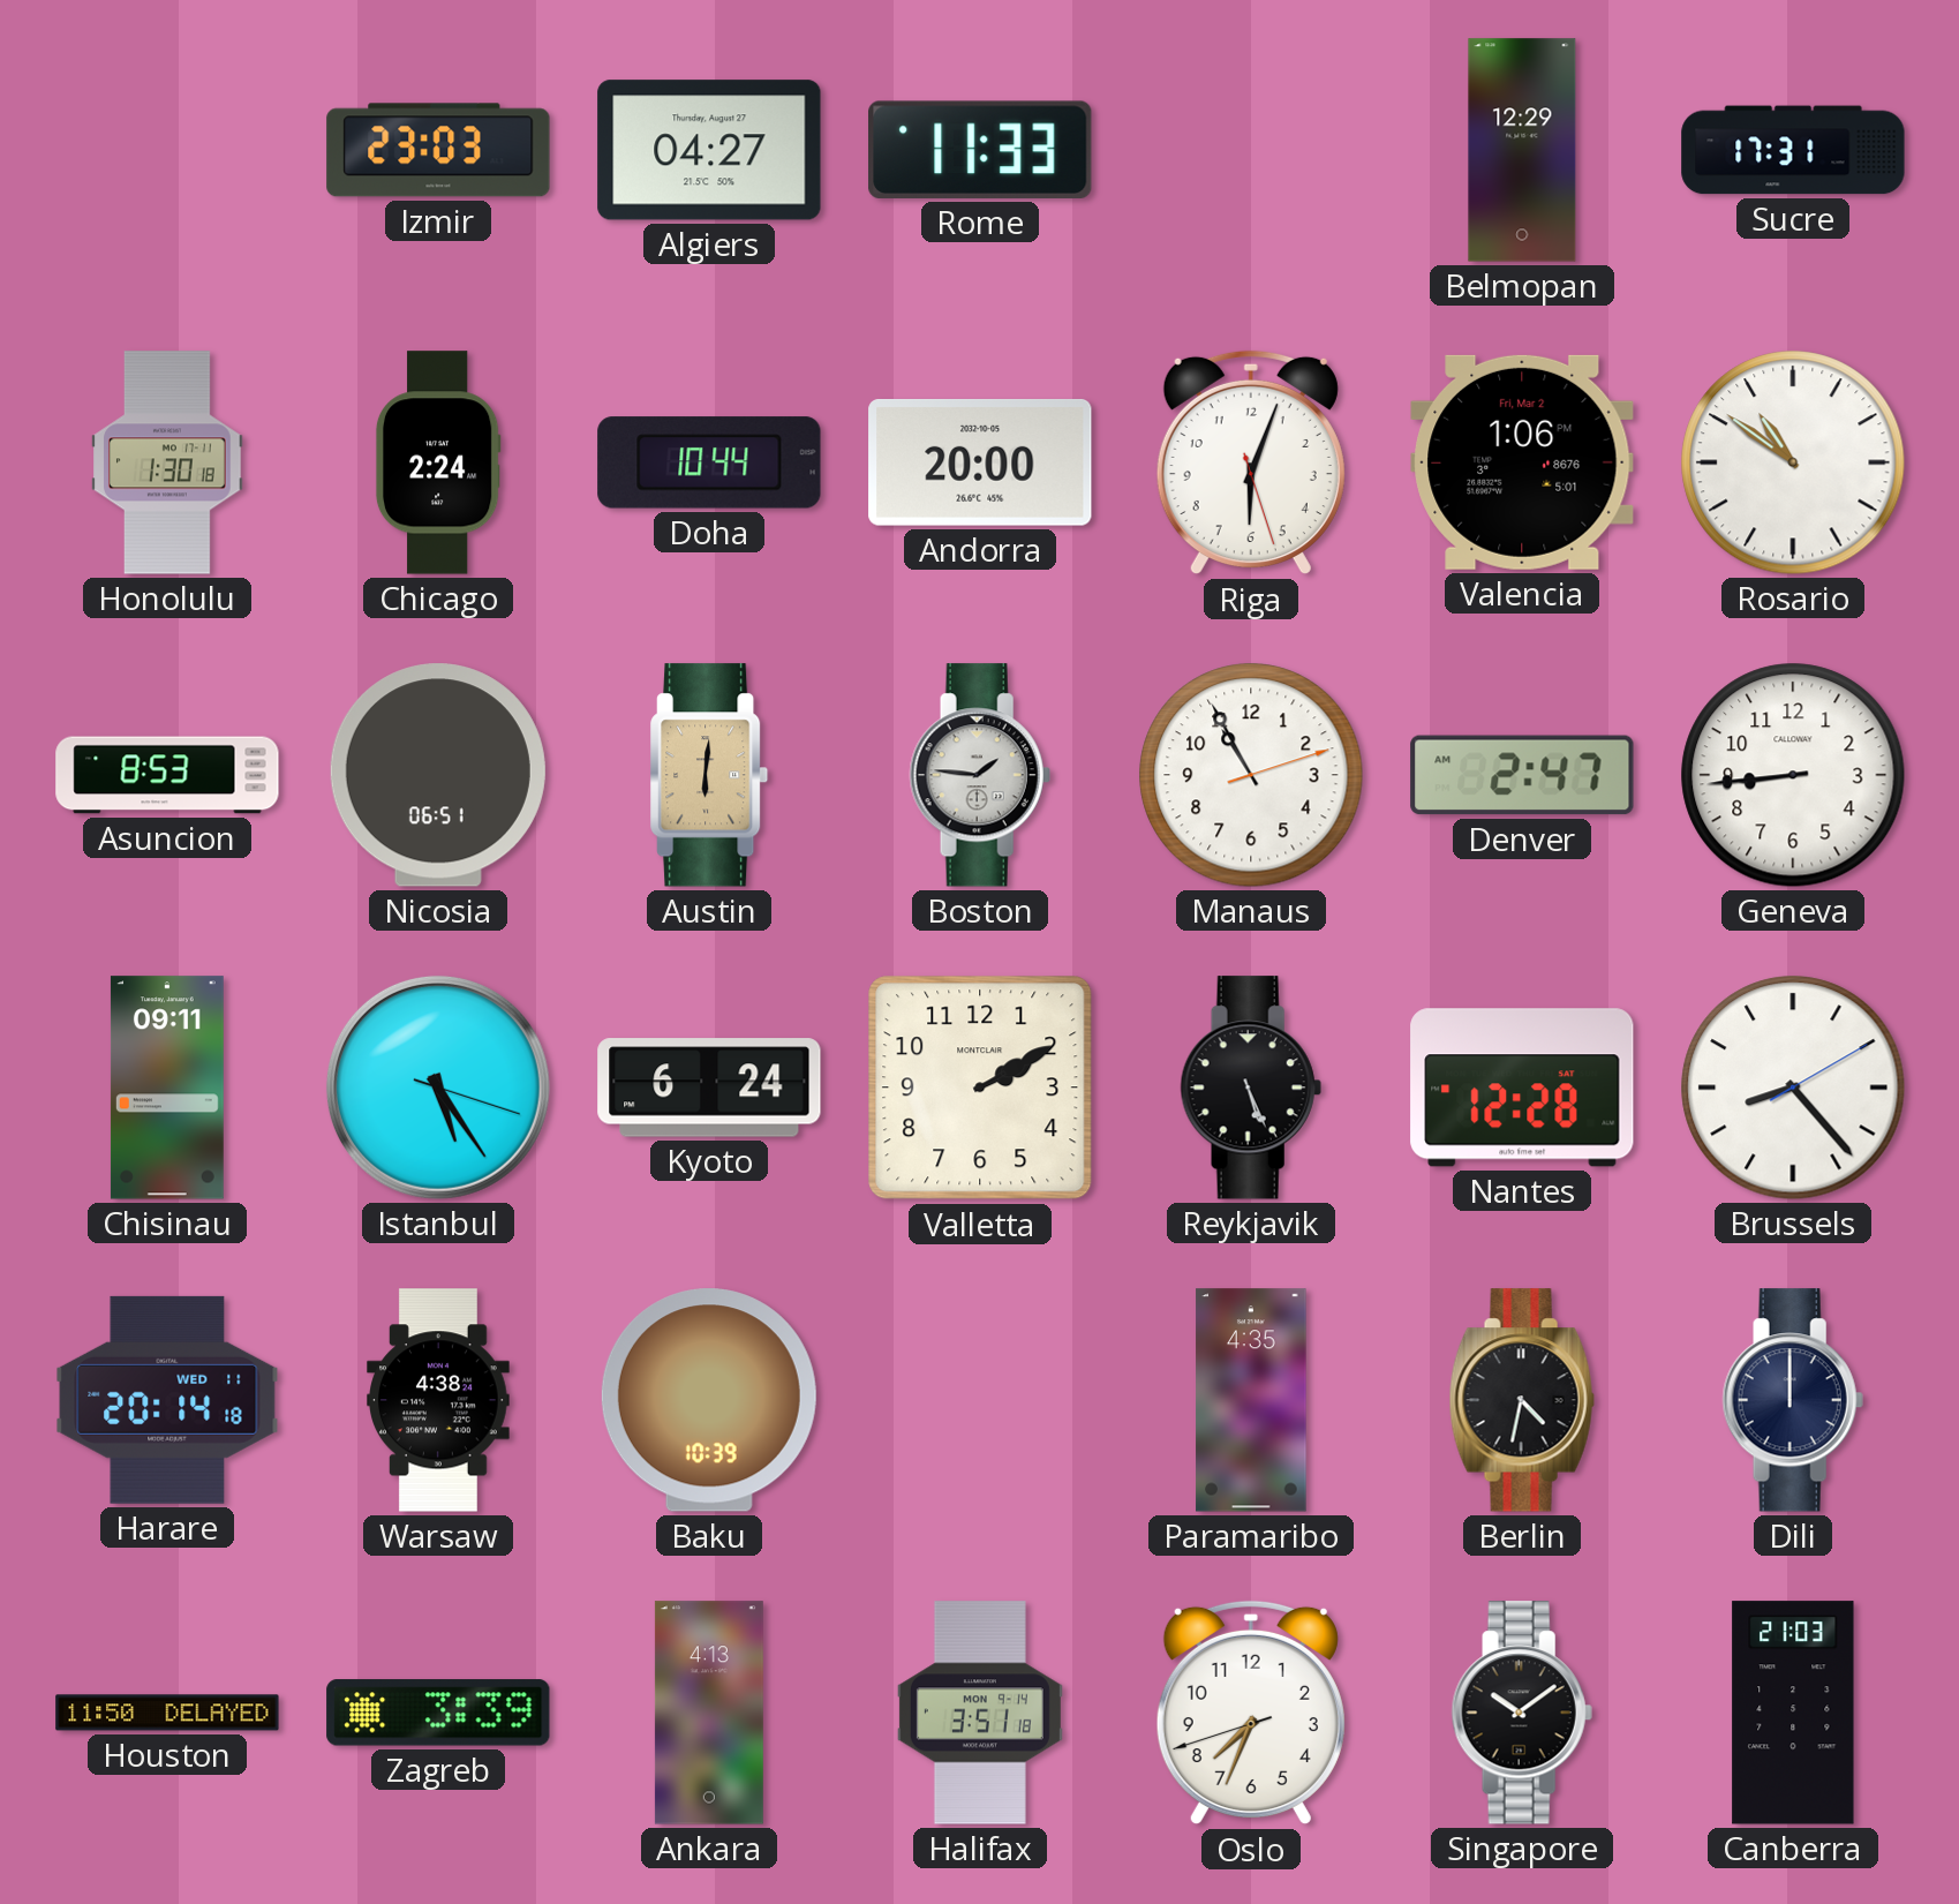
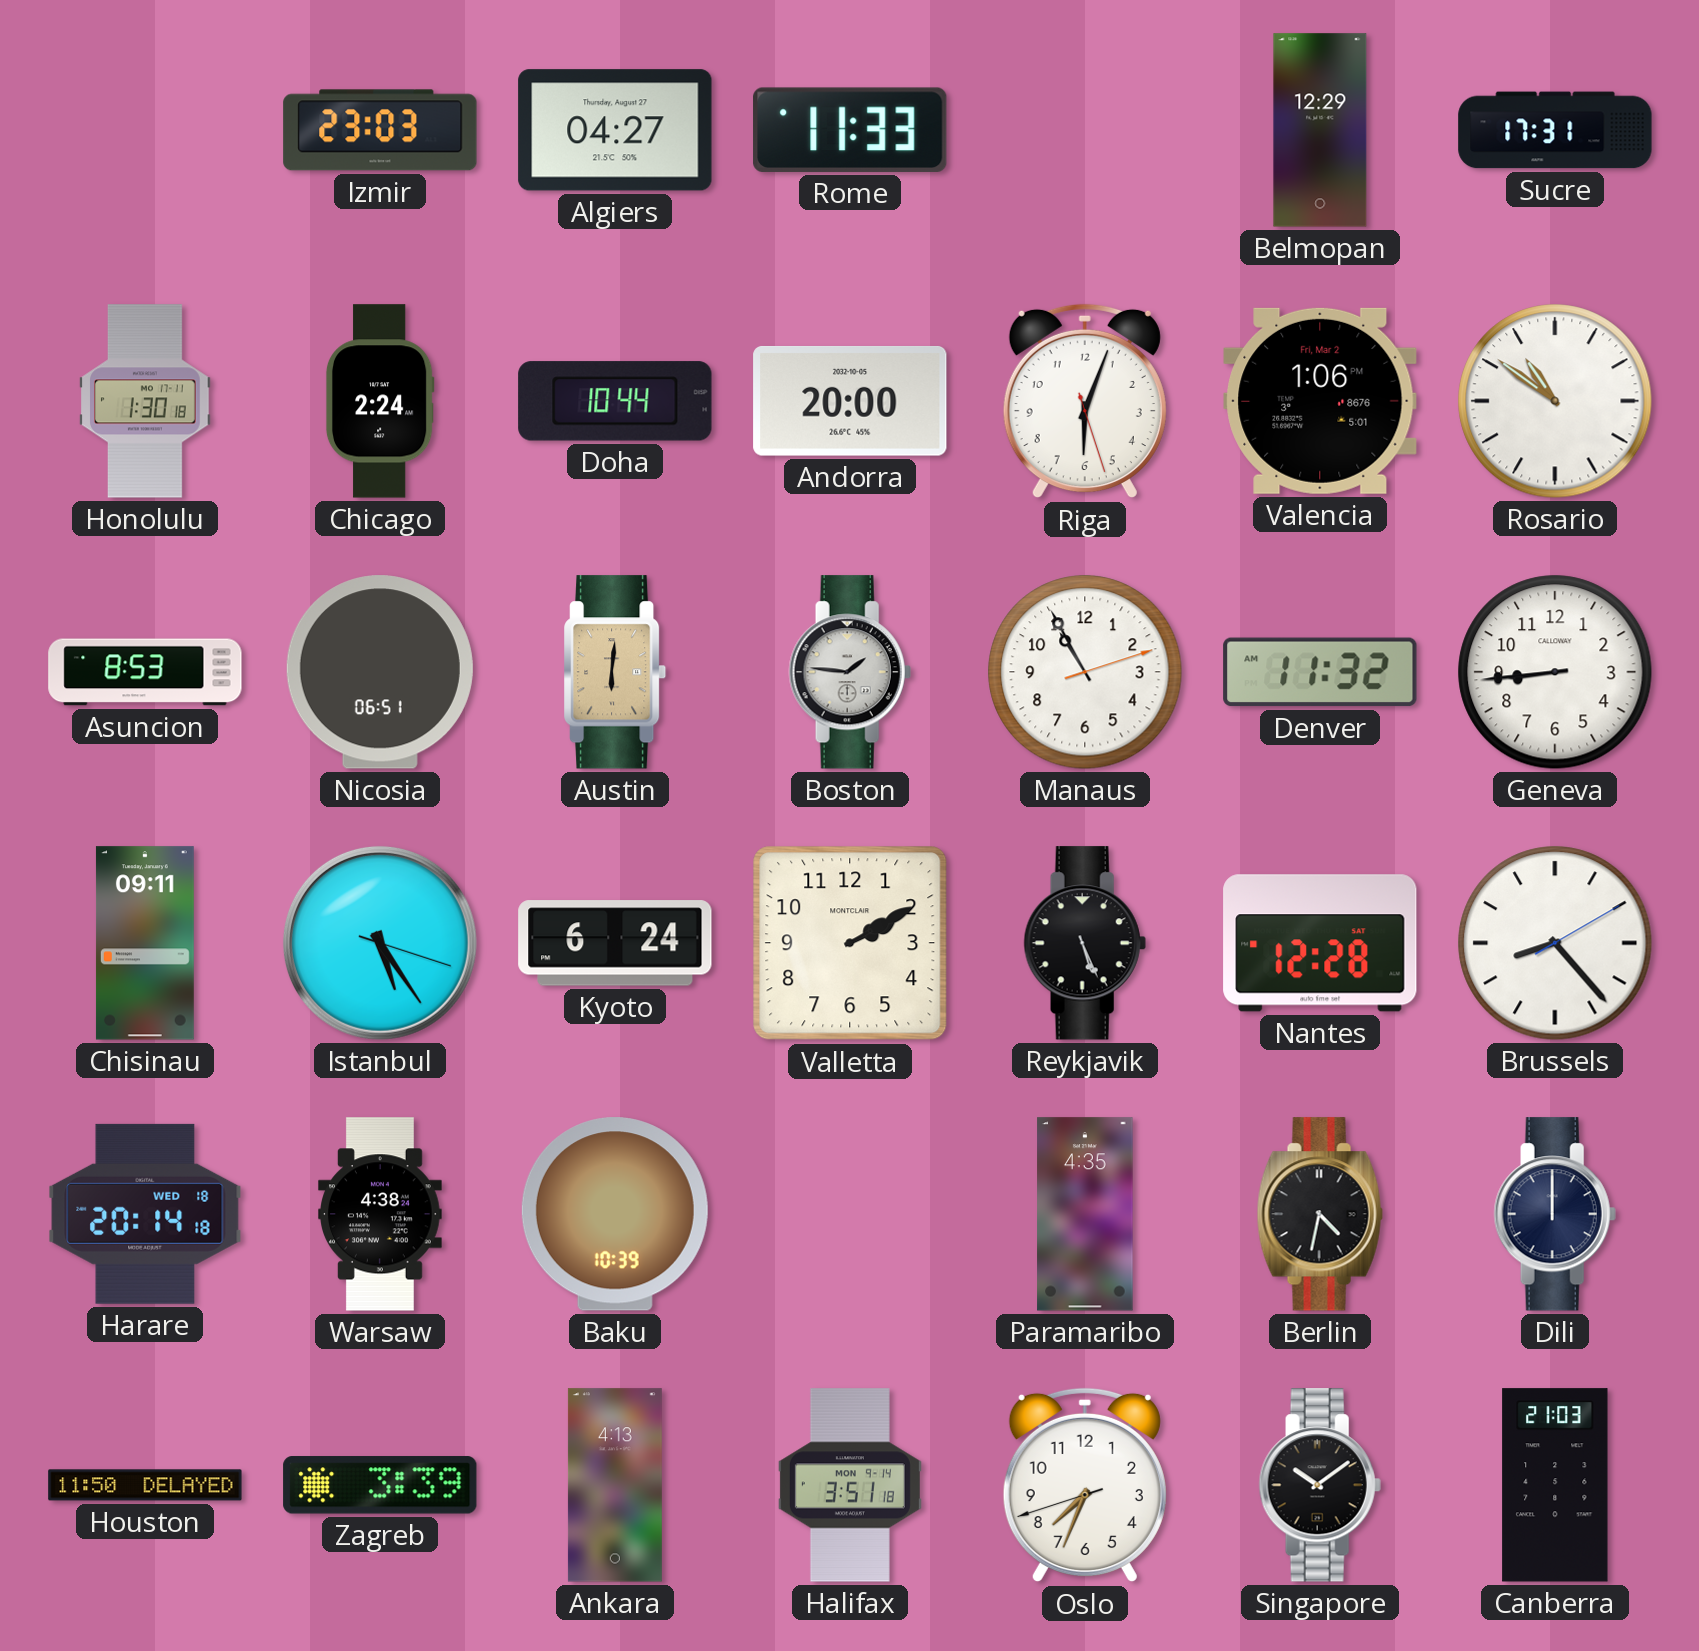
Denver: 2:47 -> 11:32
Harare date: WED 11 -> WED 18
